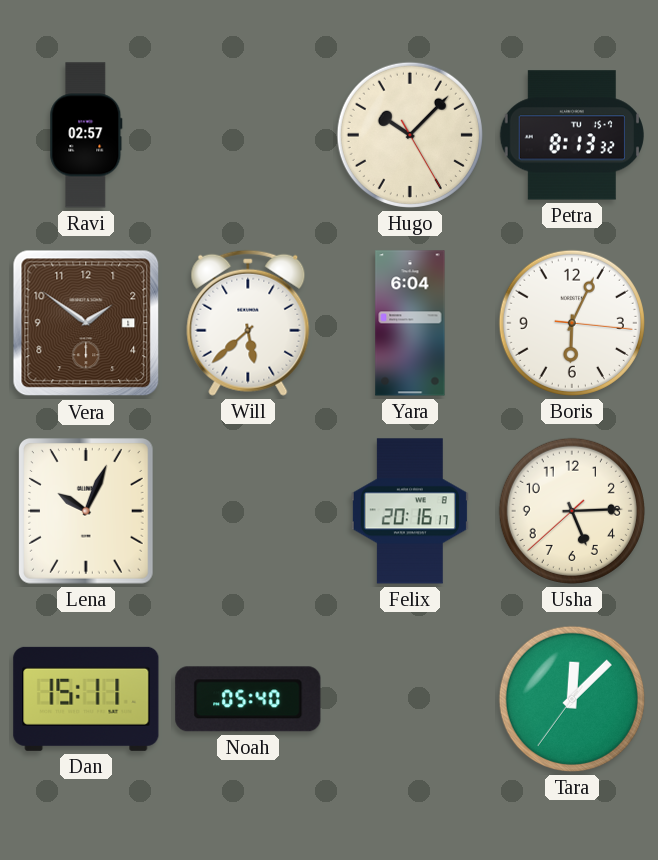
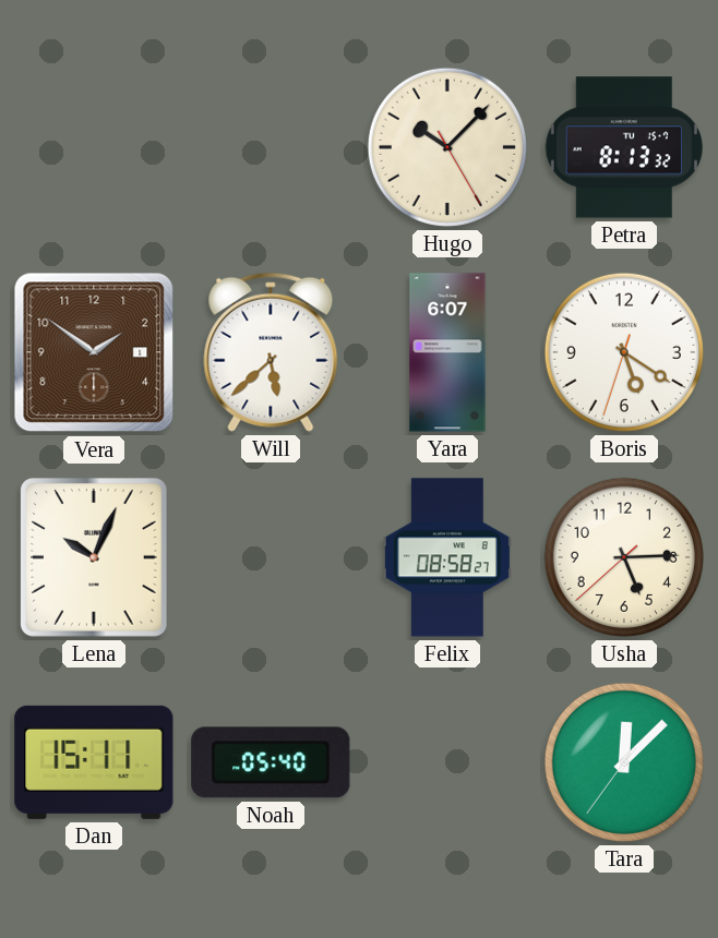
Ravi: 02:57 -> none
Yara: 6:04 -> 6:07
Boris: 6:04 -> 5:20
Felix: 20:16 -> 08:58
